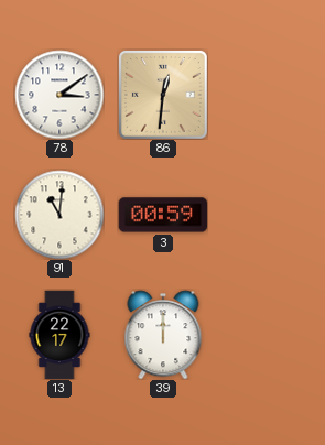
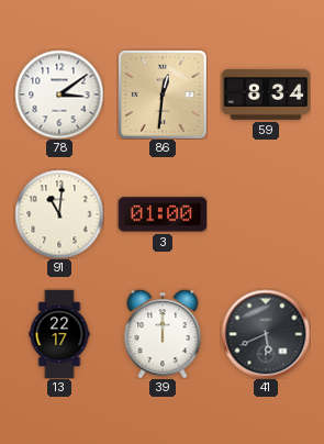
59: none -> 8:34
3: 00:59 -> 01:00
41: none -> 5:41
